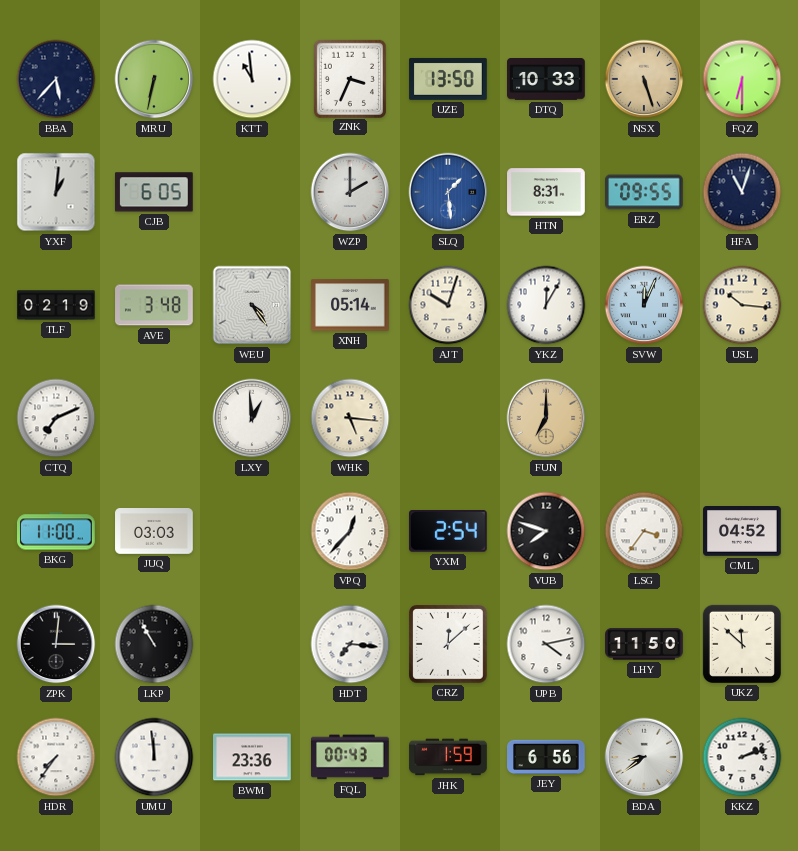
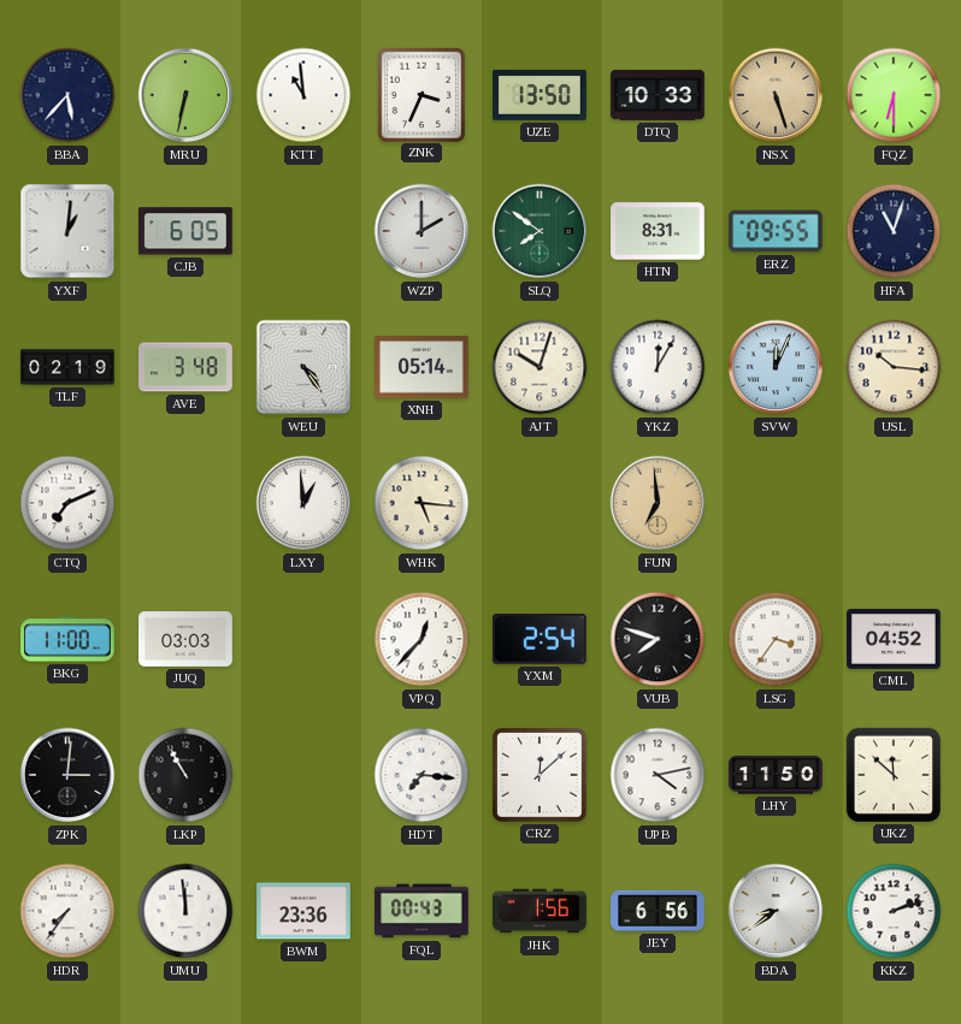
SLQ: 1:29 -> 7:51
SLQ dial: blue -> green
FUN: 7:00 -> 6:59
JHK: 1:59 -> 1:56
